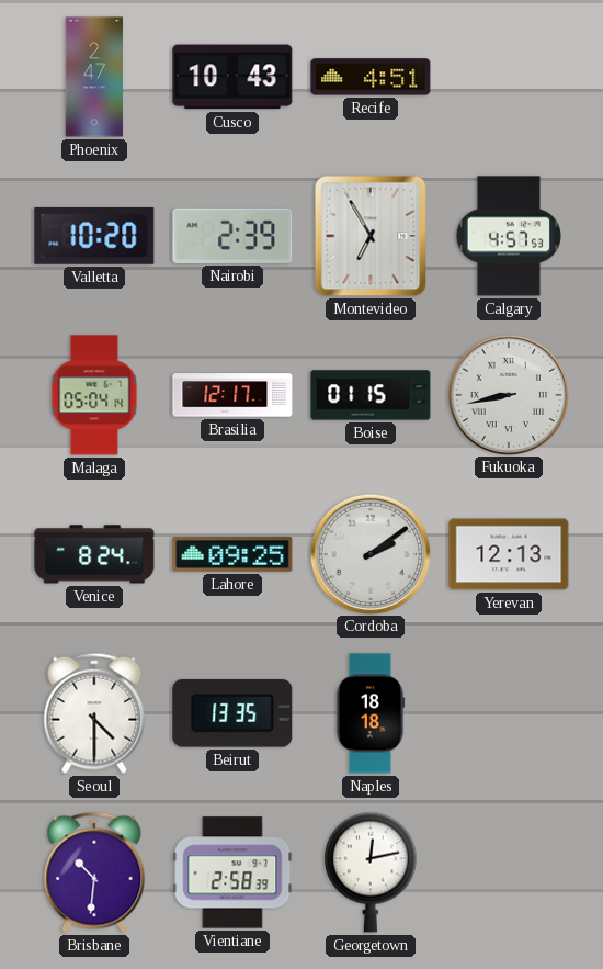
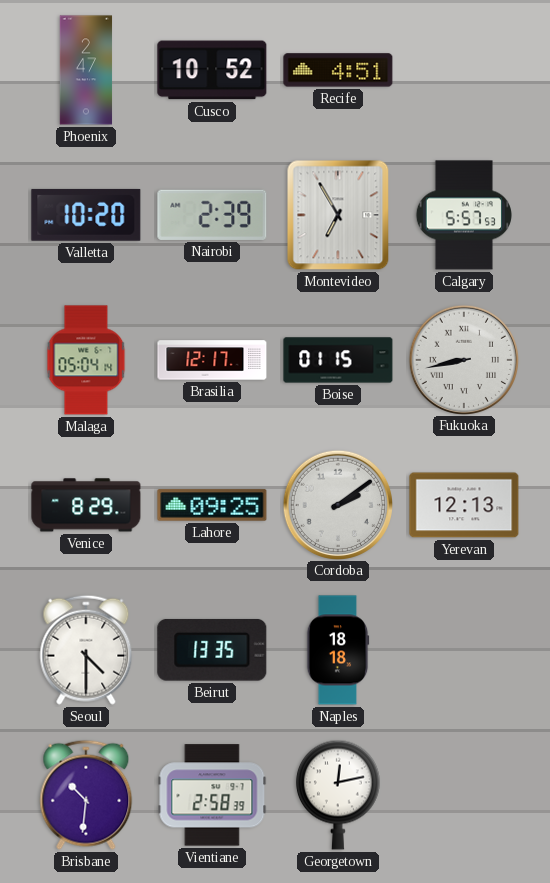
Cusco: 10:43 -> 10:52
Calgary: 4:57 -> 5:57
Venice: 8:24 -> 8:29
